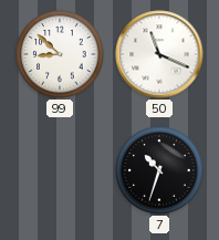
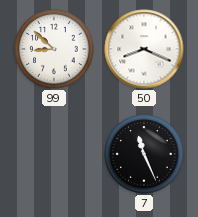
50: 11:19 -> 8:19
7: 10:33 -> 11:26
